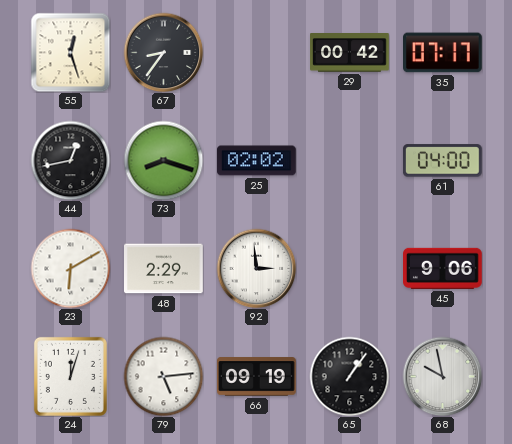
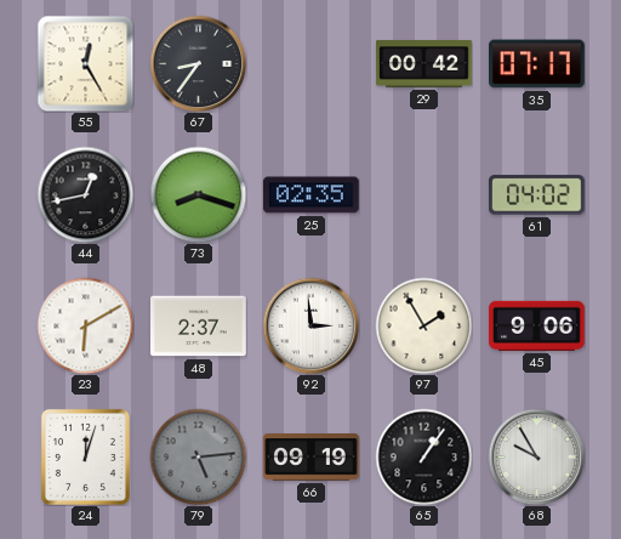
55: 12:27 -> 12:25
25: 02:02 -> 02:35
61: 04:00 -> 04:02
48: 2:29 -> 2:37
97: none -> 1:55
79 dial: white -> grey
68: 9:58 -> 9:55
